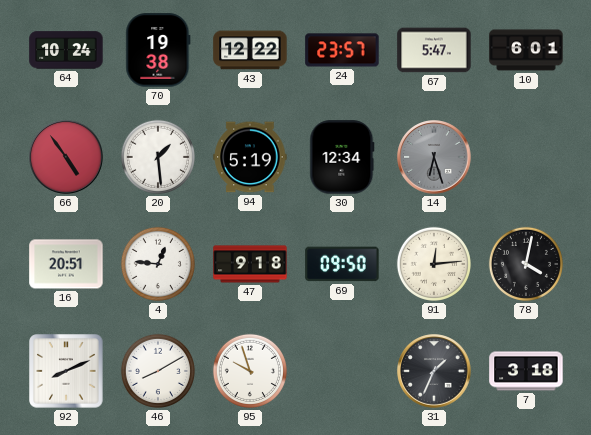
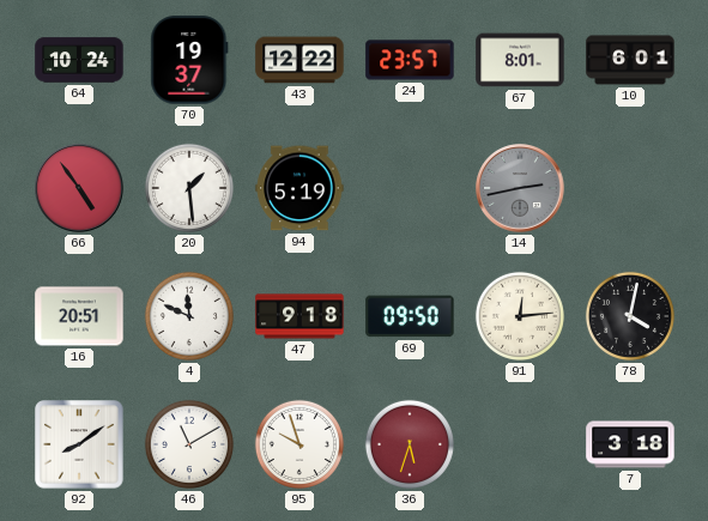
70: 19:38 -> 19:37
67: 5:47 -> 8:01
30: 12:34 -> none
14: 6:27 -> 2:43
4: 12:46 -> 11:49
92: 8:11 -> 8:09
46: 8:10 -> 11:10
36: none -> 5:33
31: 1:34 -> none
